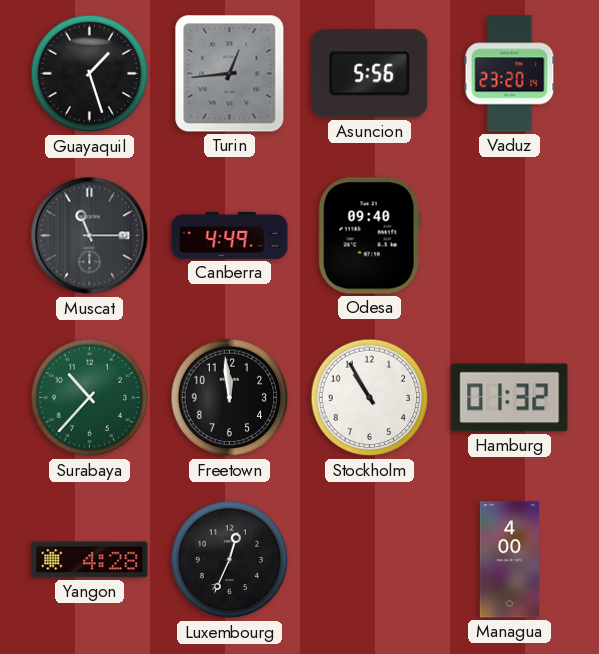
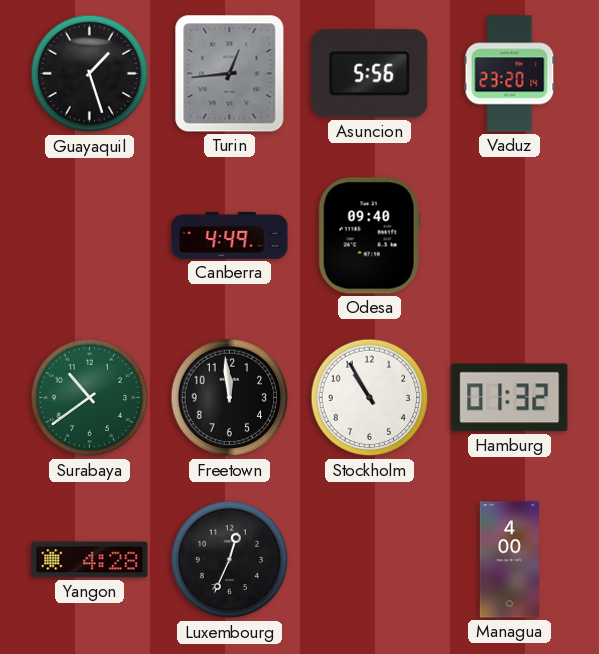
Muscat: 11:15 -> none
Surabaya: 10:37 -> 10:39
